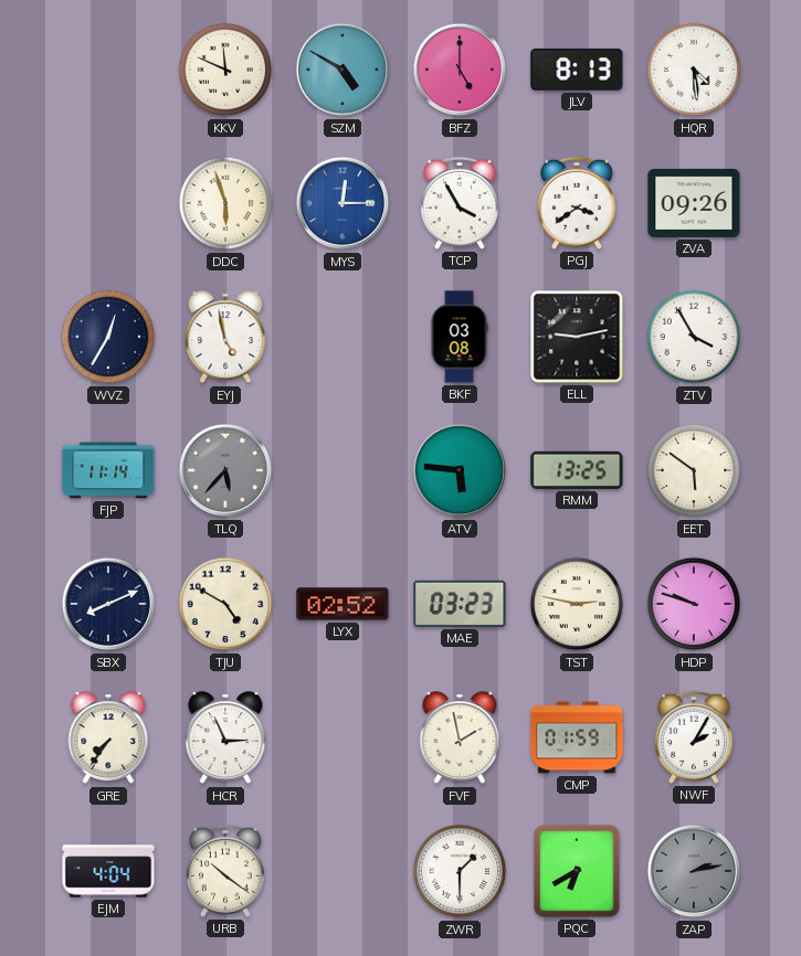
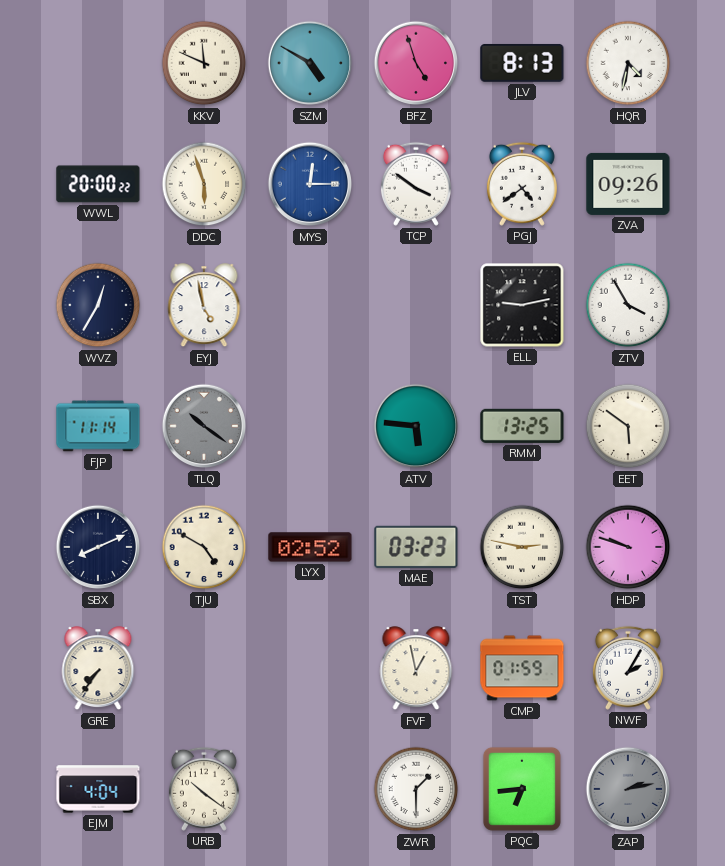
BFZ: 5:00 -> 4:57
HQR: 4:29 -> 4:32
WWL: none -> 20:00
TCP: 3:55 -> 3:51
PGJ: 3:39 -> 4:39
BKF: 03:08 -> none
TLQ: 5:37 -> 10:21
HCR: 2:56 -> none
FVF: 1:58 -> 12:58
PQC: 6:40 -> 6:44
